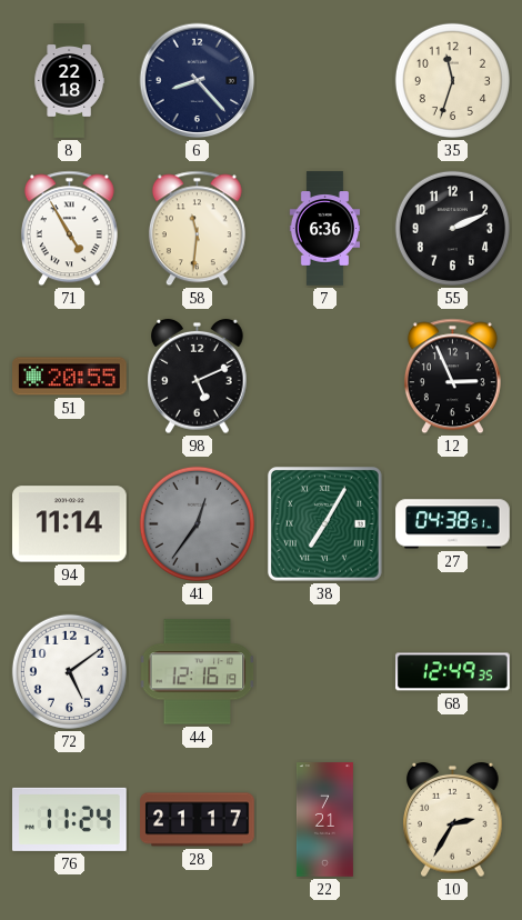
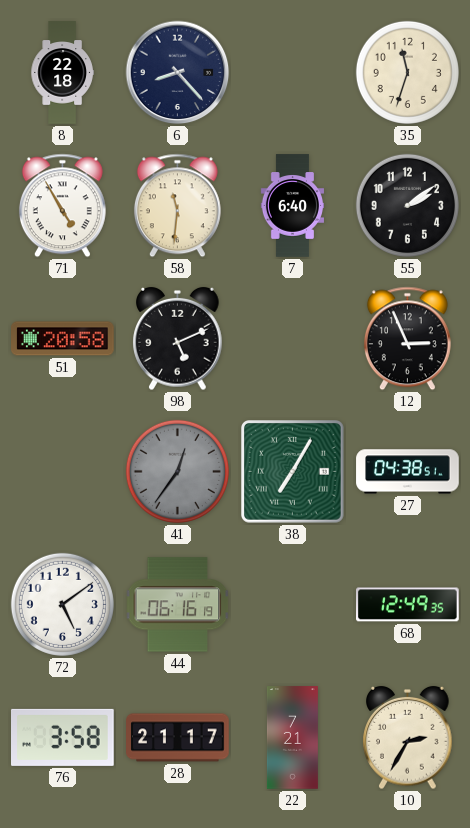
7: 6:36 -> 6:40
55: 2:11 -> 2:09
51: 20:55 -> 20:58
94: 11:14 -> none
44: 12:16 -> 06:16
76: 11:24 -> 3:58
